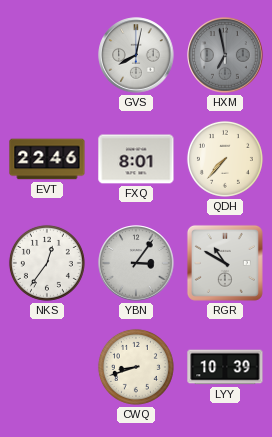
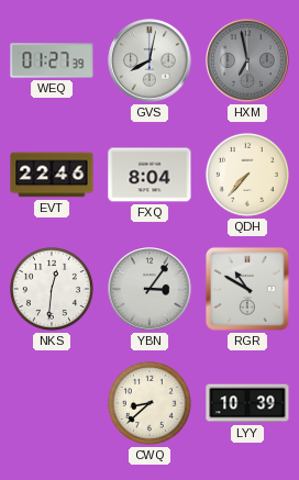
WEQ: none -> 01:27
FXQ: 8:01 -> 8:04
NKS: 12:36 -> 12:31
CWQ: 8:42 -> 8:38
